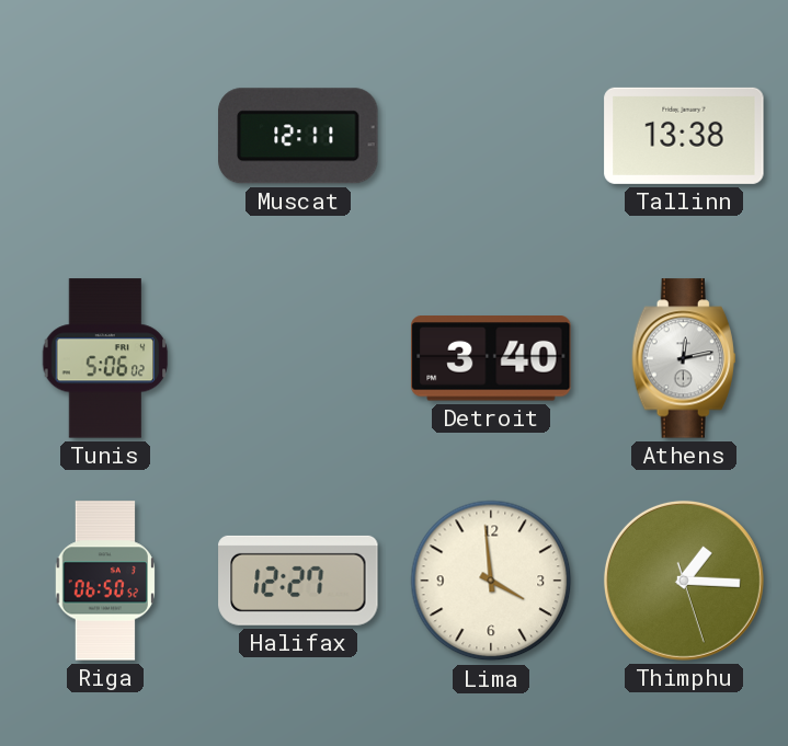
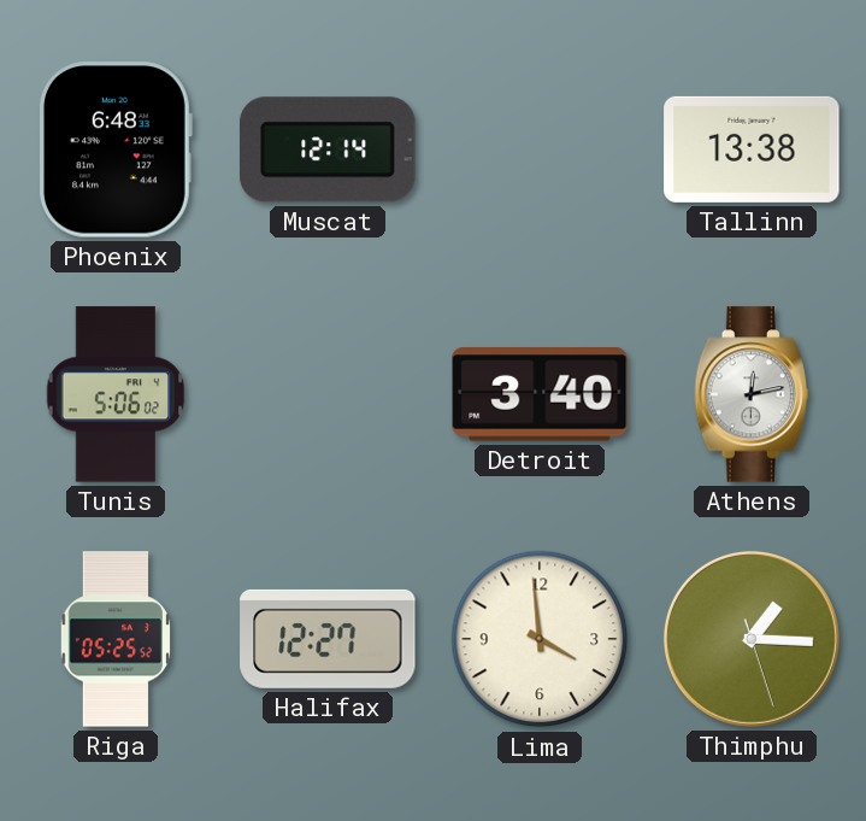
Phoenix: none -> 6:48
Muscat: 12:11 -> 12:14
Riga: 06:50 -> 05:25
